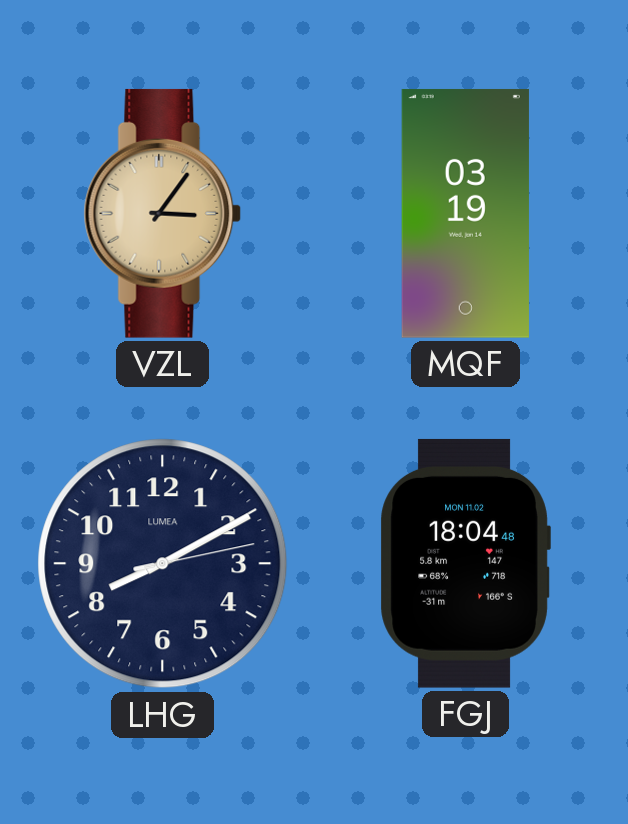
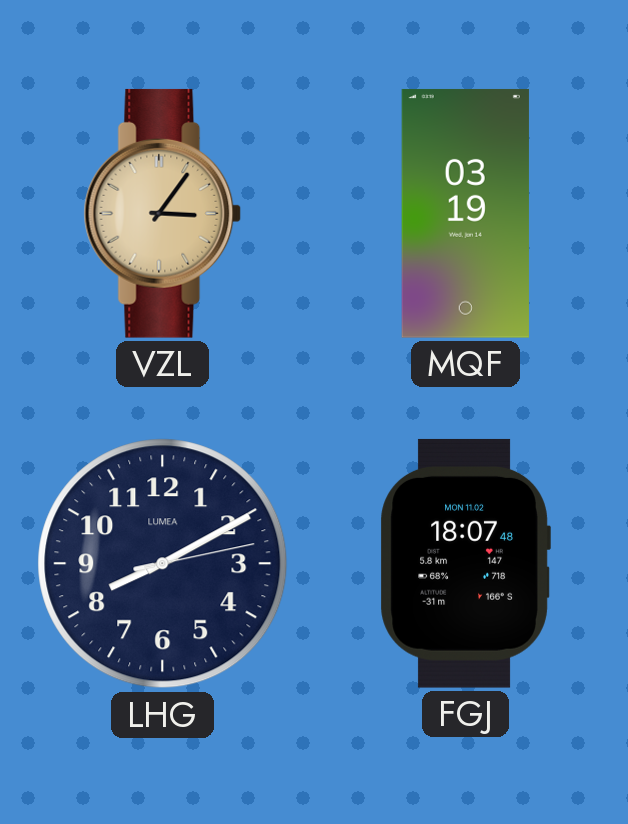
FGJ: 18:04 -> 18:07
